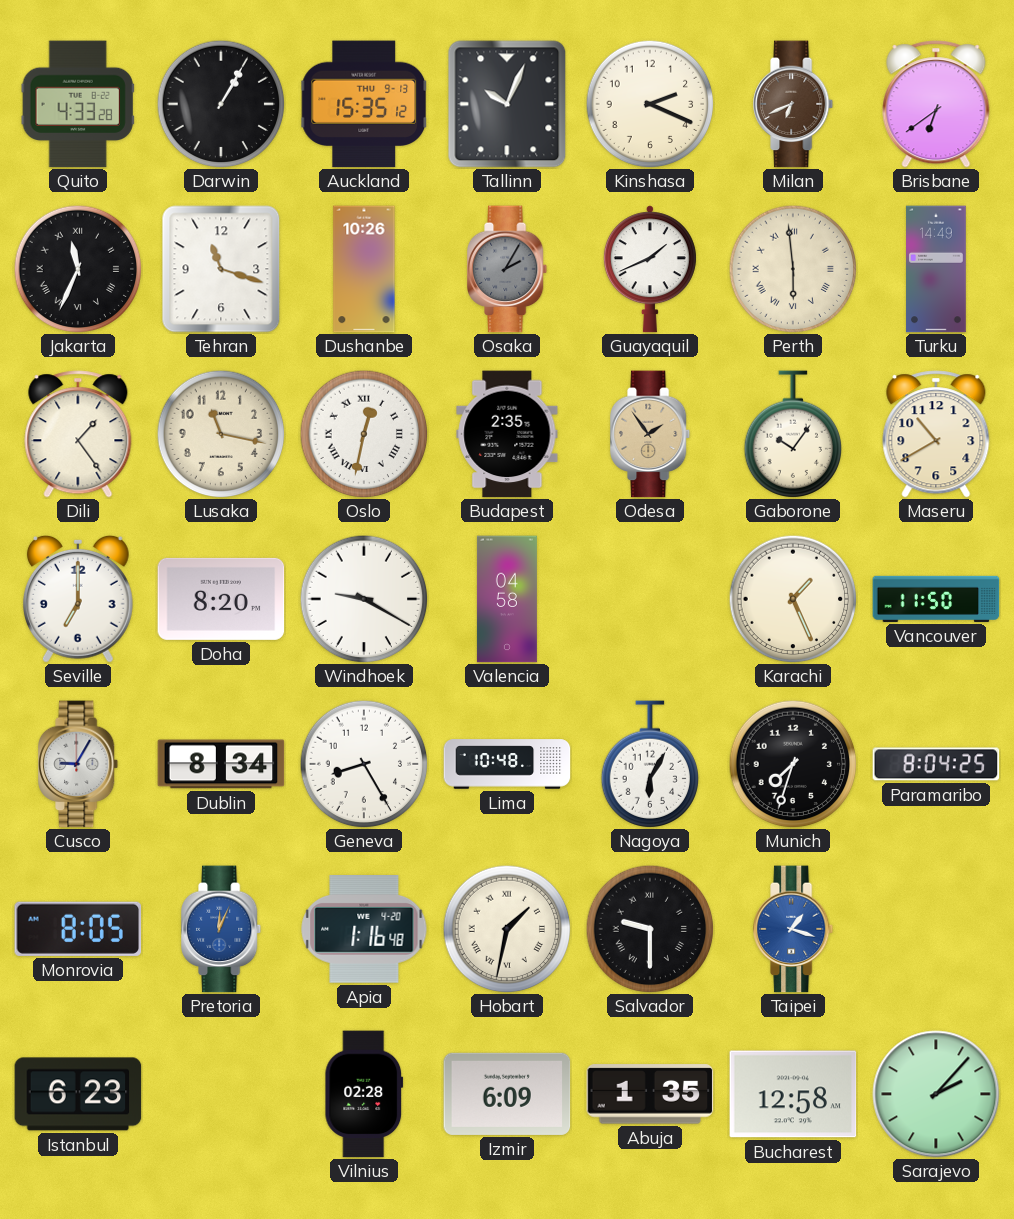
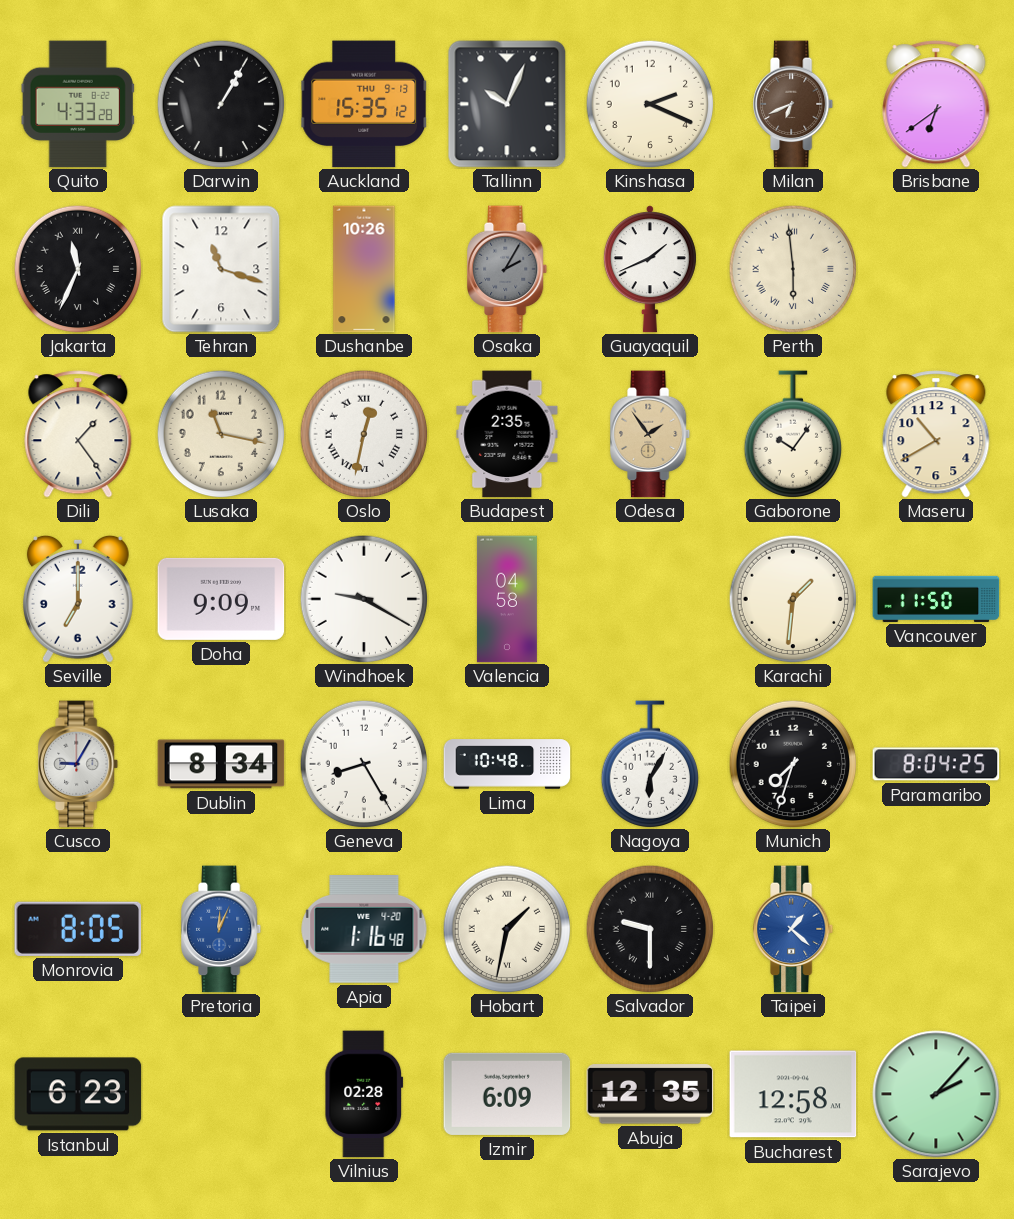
Turku: 14:49 -> none
Doha: 8:20 -> 9:09
Karachi: 1:26 -> 1:31
Taipei: 1:18 -> 1:22
Abuja: 1:35 -> 12:35
